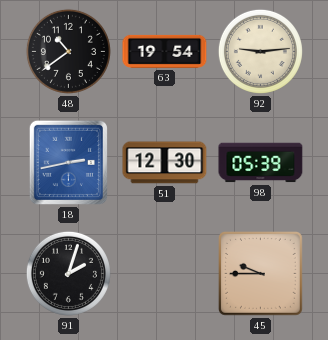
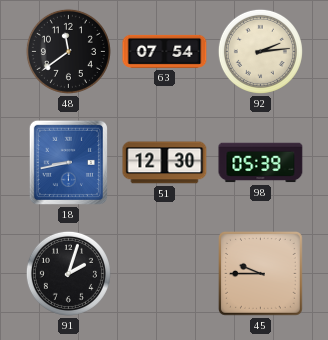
48: 10:39 -> 11:39
63: 19:54 -> 07:54
92: 9:14 -> 2:14
18: 2:43 -> 8:43
